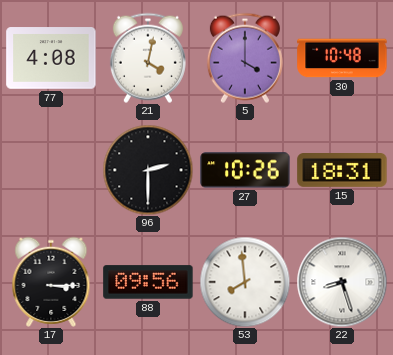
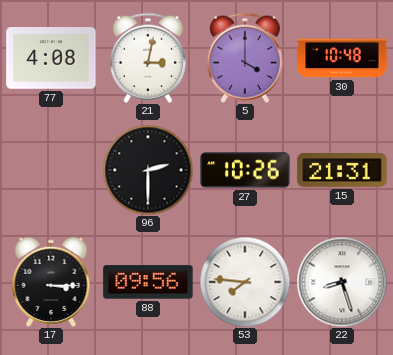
21: 4:02 -> 3:02
15: 18:31 -> 21:31
53: 7:59 -> 7:46
